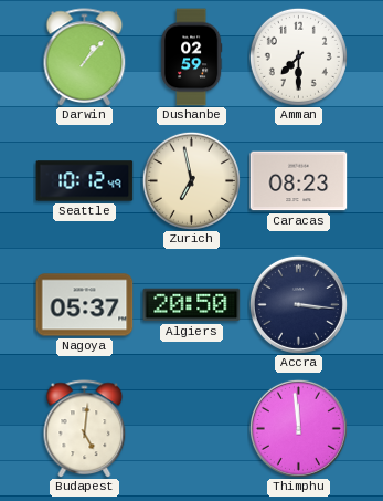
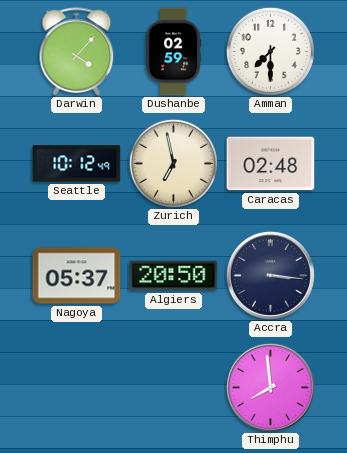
Darwin: 1:07 -> 4:07
Caracas: 08:23 -> 02:48
Budapest: 5:01 -> none
Thimphu: 11:59 -> 7:59
